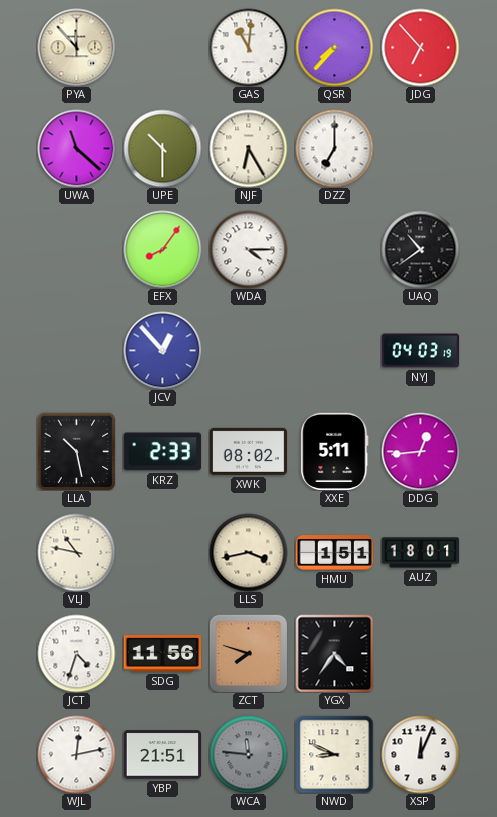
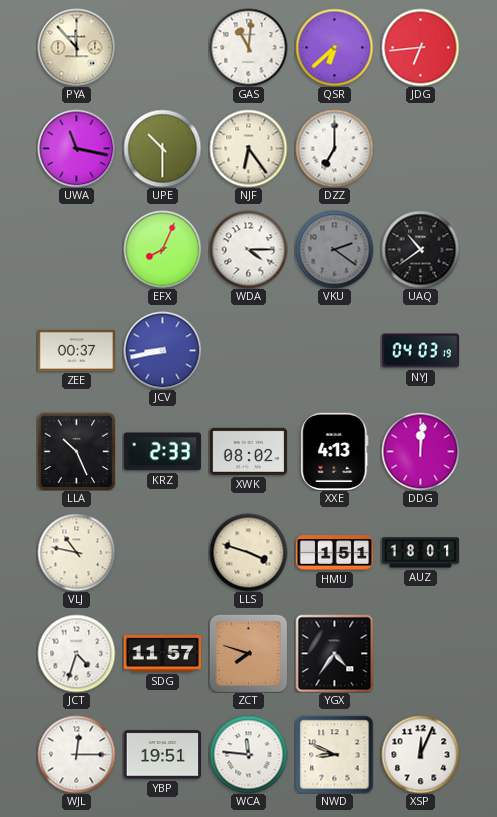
QSR: 7:37 -> 6:38
JDG: 6:53 -> 6:44
UWA: 11:22 -> 11:17
NJF: 6:25 -> 6:24
EFX: 8:06 -> 8:04
VKU: none -> 2:21
ZEE: none -> 00:37
JCV: 12:53 -> 8:43
LLA: 10:28 -> 10:26
XXE: 5:11 -> 4:13
DDG: 12:44 -> 12:01
LLS: 3:43 -> 3:48
SDG: 11:56 -> 11:57
WJL: 12:13 -> 12:15
YBP: 21:51 -> 19:51
WCA dial: grey -> white
